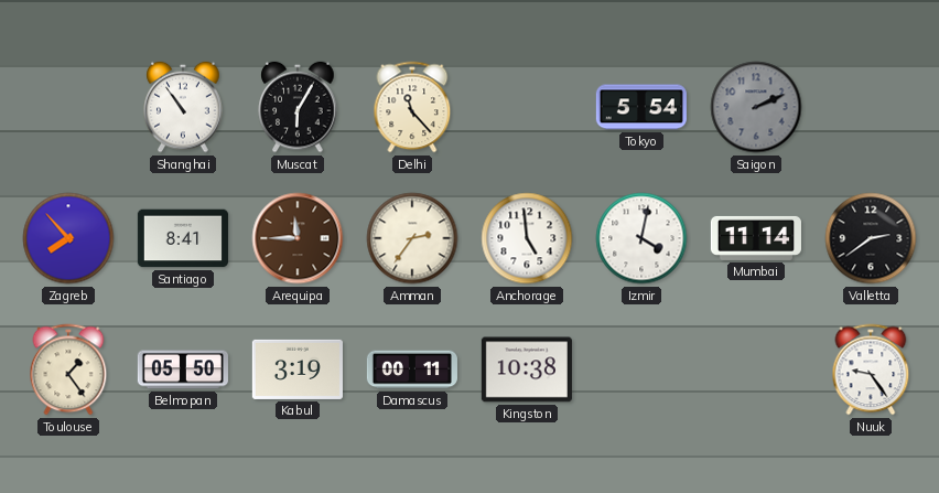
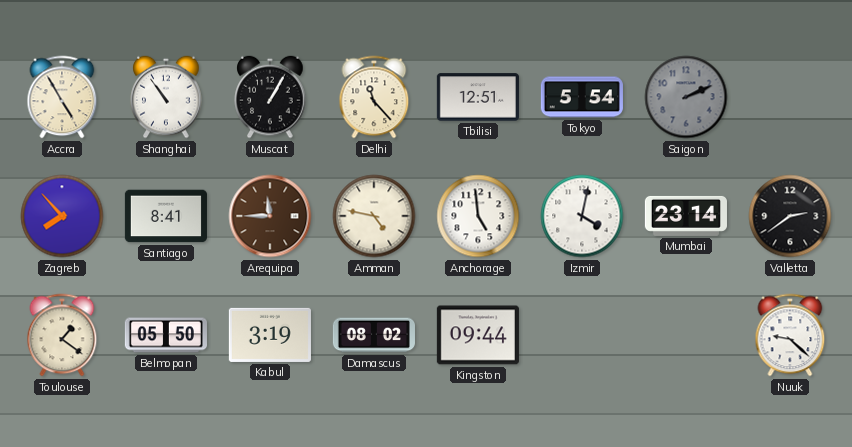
Accra: none -> 4:55
Muscat: 6:05 -> 1:05
Tbilisi: none -> 12:51
Amman: 2:36 -> 4:47
Mumbai: 11:14 -> 23:14
Toulouse: 1:24 -> 1:21
Damascus: 00:11 -> 08:02
Kingston: 10:38 -> 09:44
Nuuk: 9:24 -> 9:22
